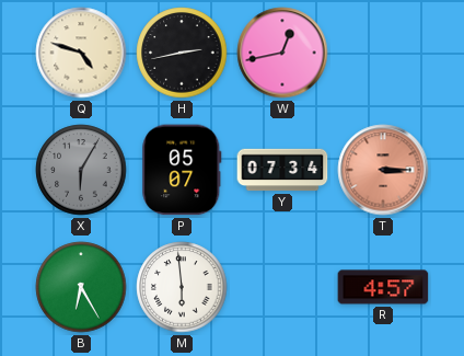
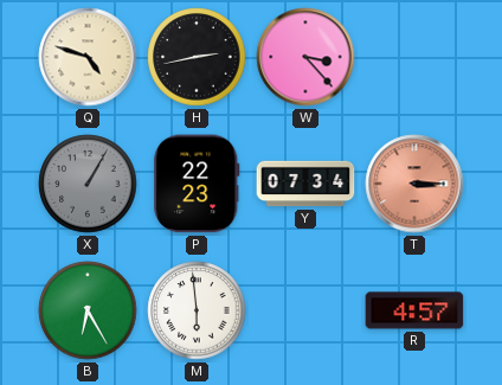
W: 12:43 -> 3:23
X: 6:05 -> 1:05
P: 05:07 -> 22:23
